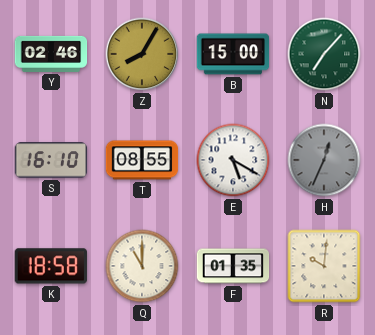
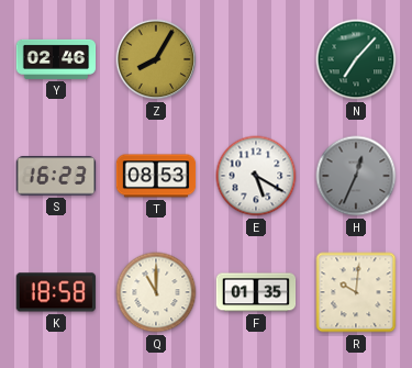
B: 15:00 -> none
S: 16:10 -> 16:23
T: 08:55 -> 08:53
